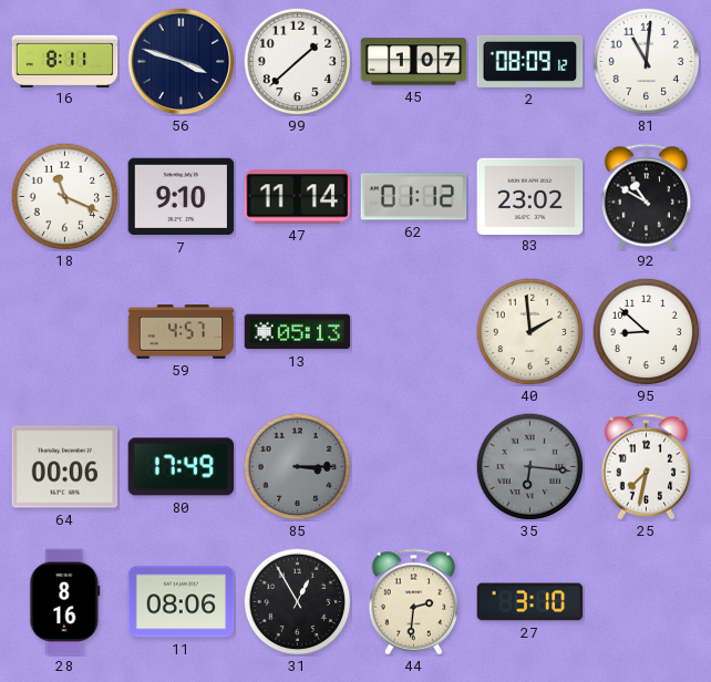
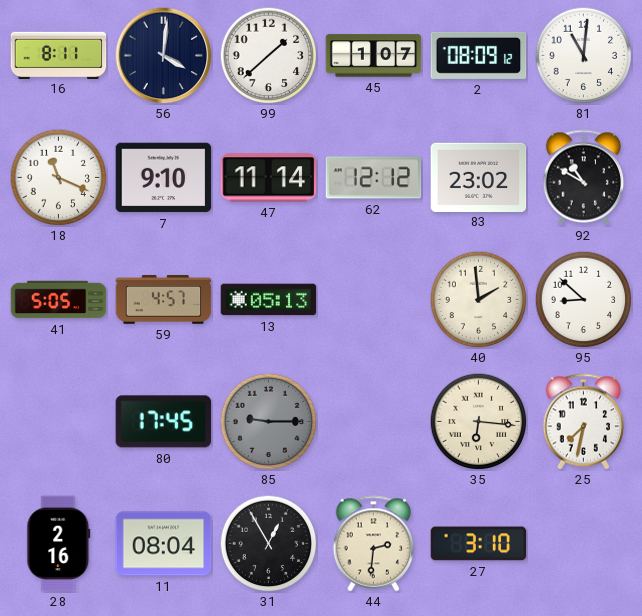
56: 3:48 -> 4:01
62: 01:12 -> 12:12
41: none -> 5:05
64: 00:06 -> none
80: 17:49 -> 17:45
85: 3:15 -> 9:15
35 dial: grey -> cream
28: 8:16 -> 2:16
11: 08:06 -> 08:04
